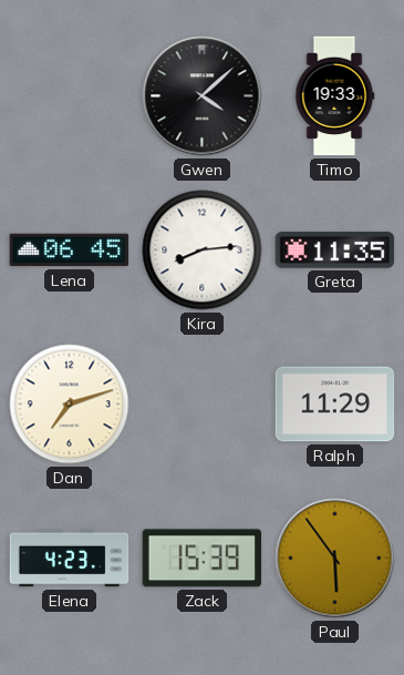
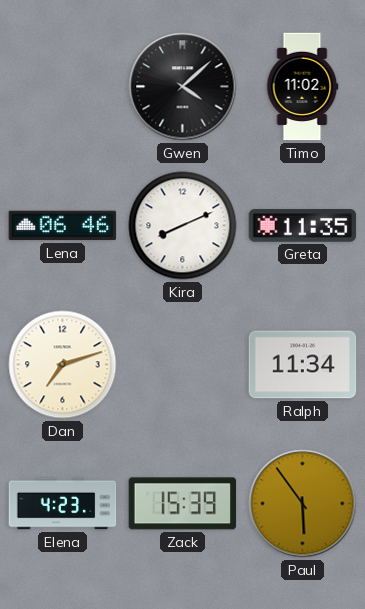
Timo: 19:33 -> 11:02
Lena: 06:45 -> 06:46
Kira: 8:14 -> 8:11
Ralph: 11:29 -> 11:34
